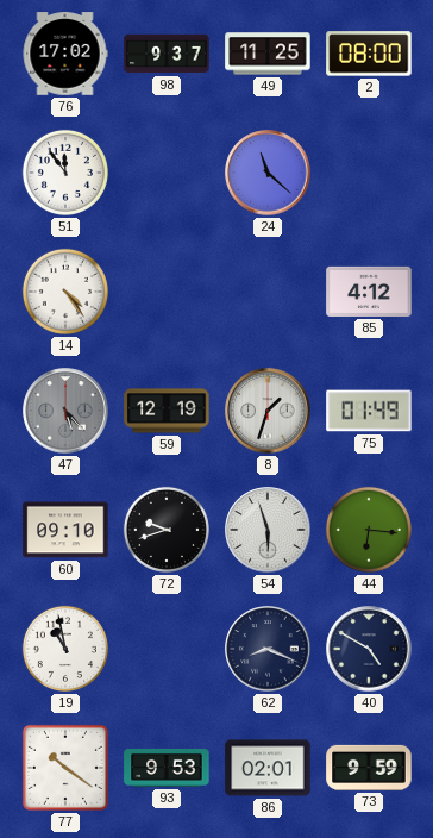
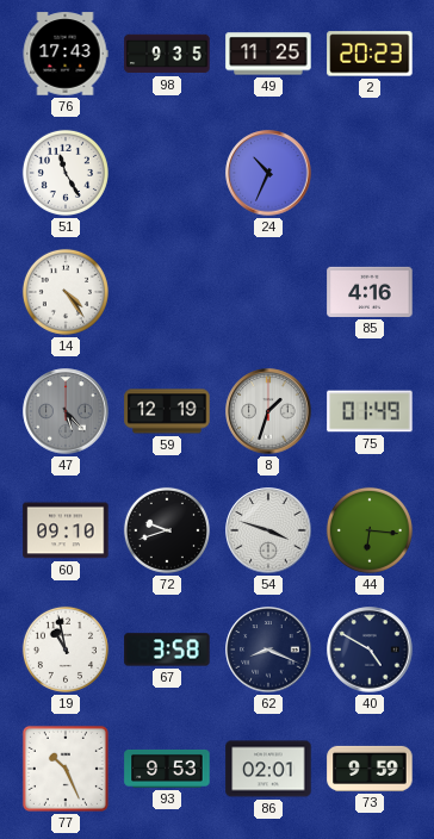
76: 17:02 -> 17:43
98: 9:37 -> 9:35
2: 08:00 -> 20:23
51: 11:54 -> 11:25
24: 11:22 -> 10:34
85: 4:12 -> 4:16
54: 5:57 -> 3:48
67: none -> 3:58
77: 10:21 -> 10:26
